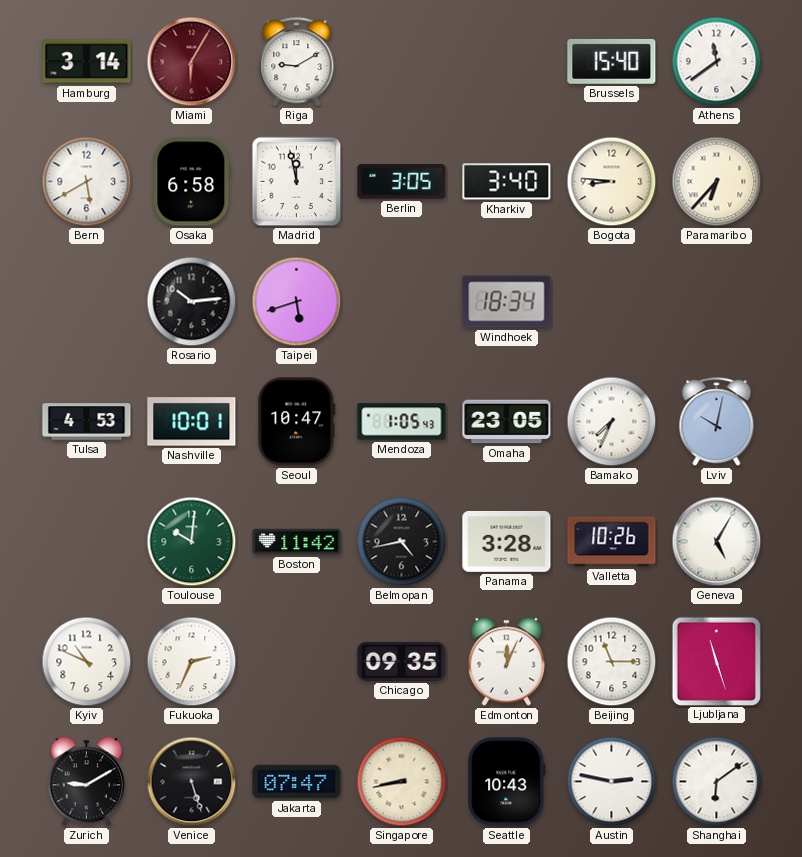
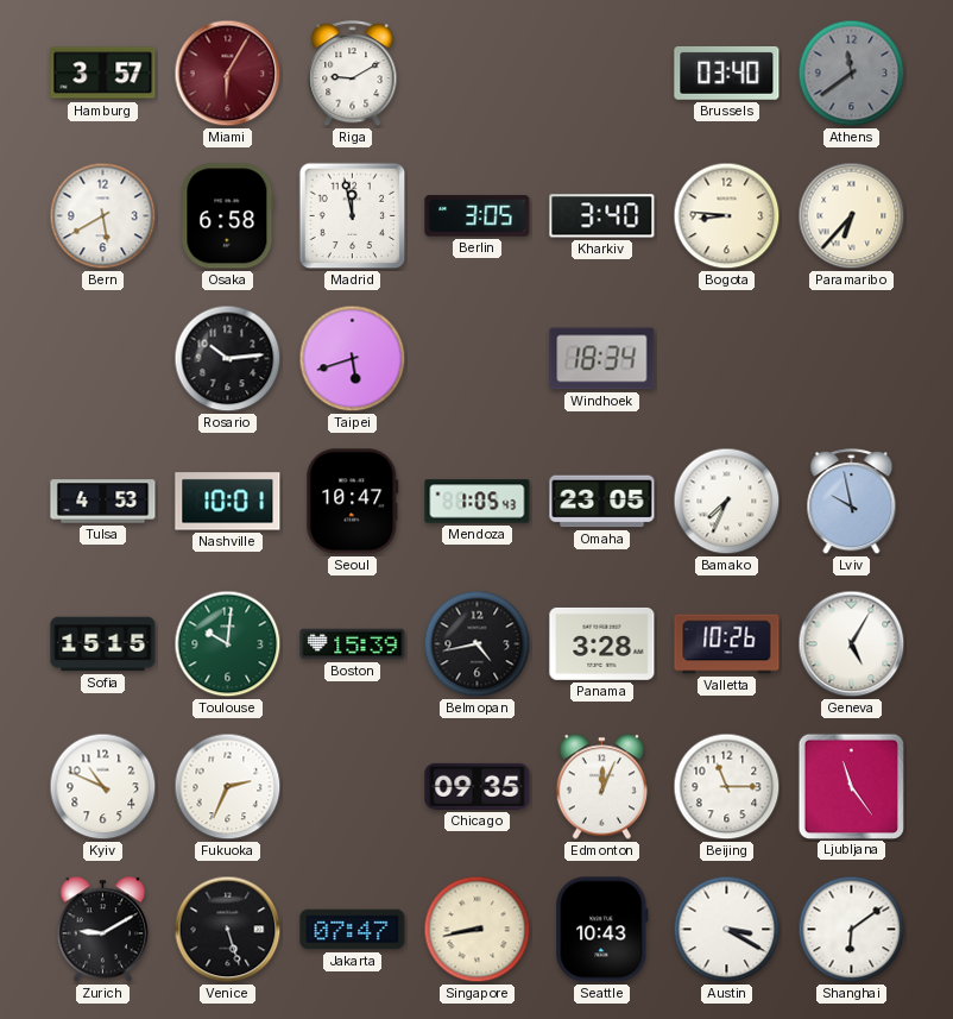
Hamburg: 3:14 -> 3:57
Brussels: 15:40 -> 03:40
Athens dial: white -> grey
Lviv: 10:02 -> 9:58
Sofia: none -> 15:15
Boston: 11:42 -> 15:39
Ljubljana: 11:27 -> 11:24
Austin: 2:47 -> 3:20
